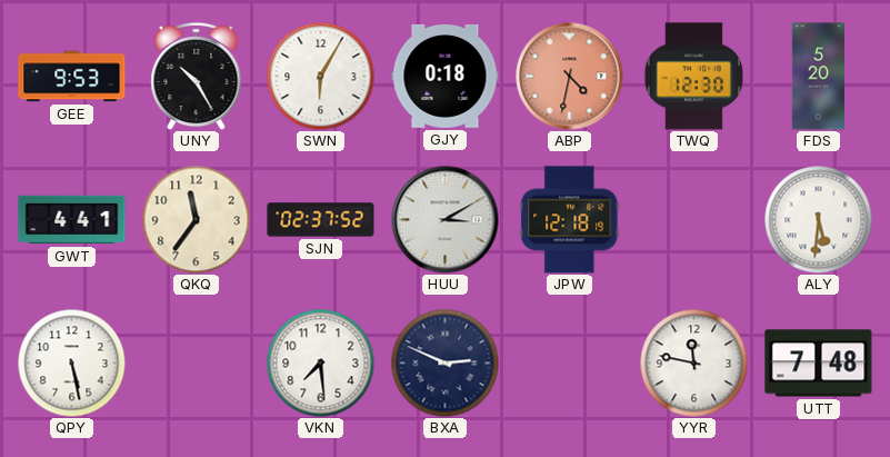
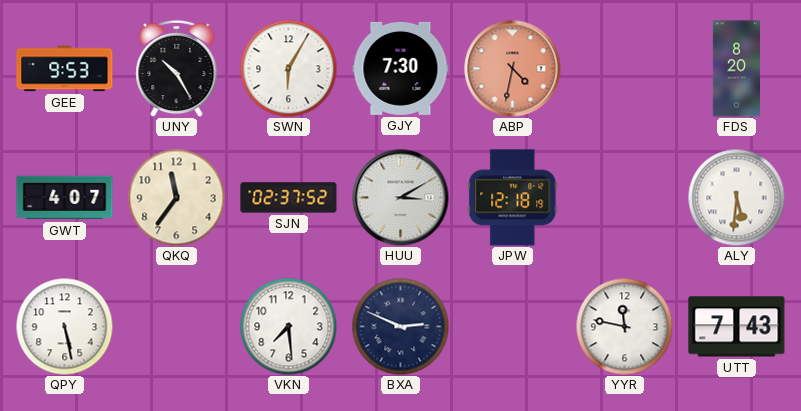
GJY: 0:18 -> 7:30
TWQ: 12:30 -> none
FDS: 5:20 -> 8:20
GWT: 4:41 -> 4:07
UTT: 7:48 -> 7:43
